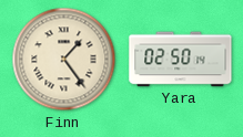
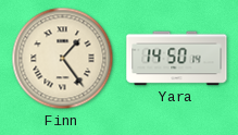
Yara: 02:50 -> 14:50
